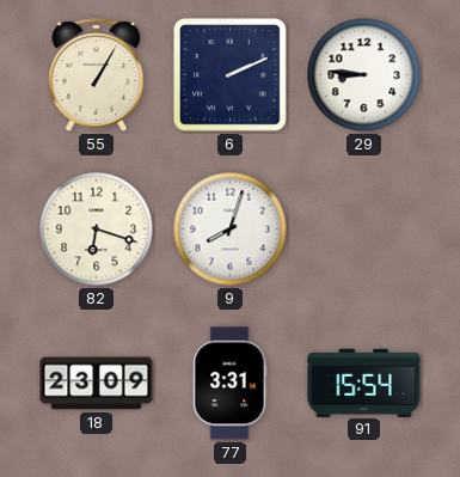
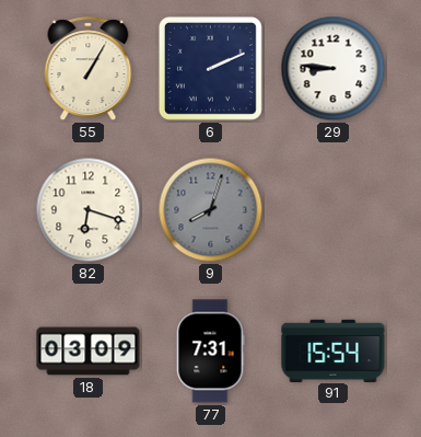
9 dial: white -> grey
18: 23:09 -> 03:09
77: 3:31 -> 7:31
